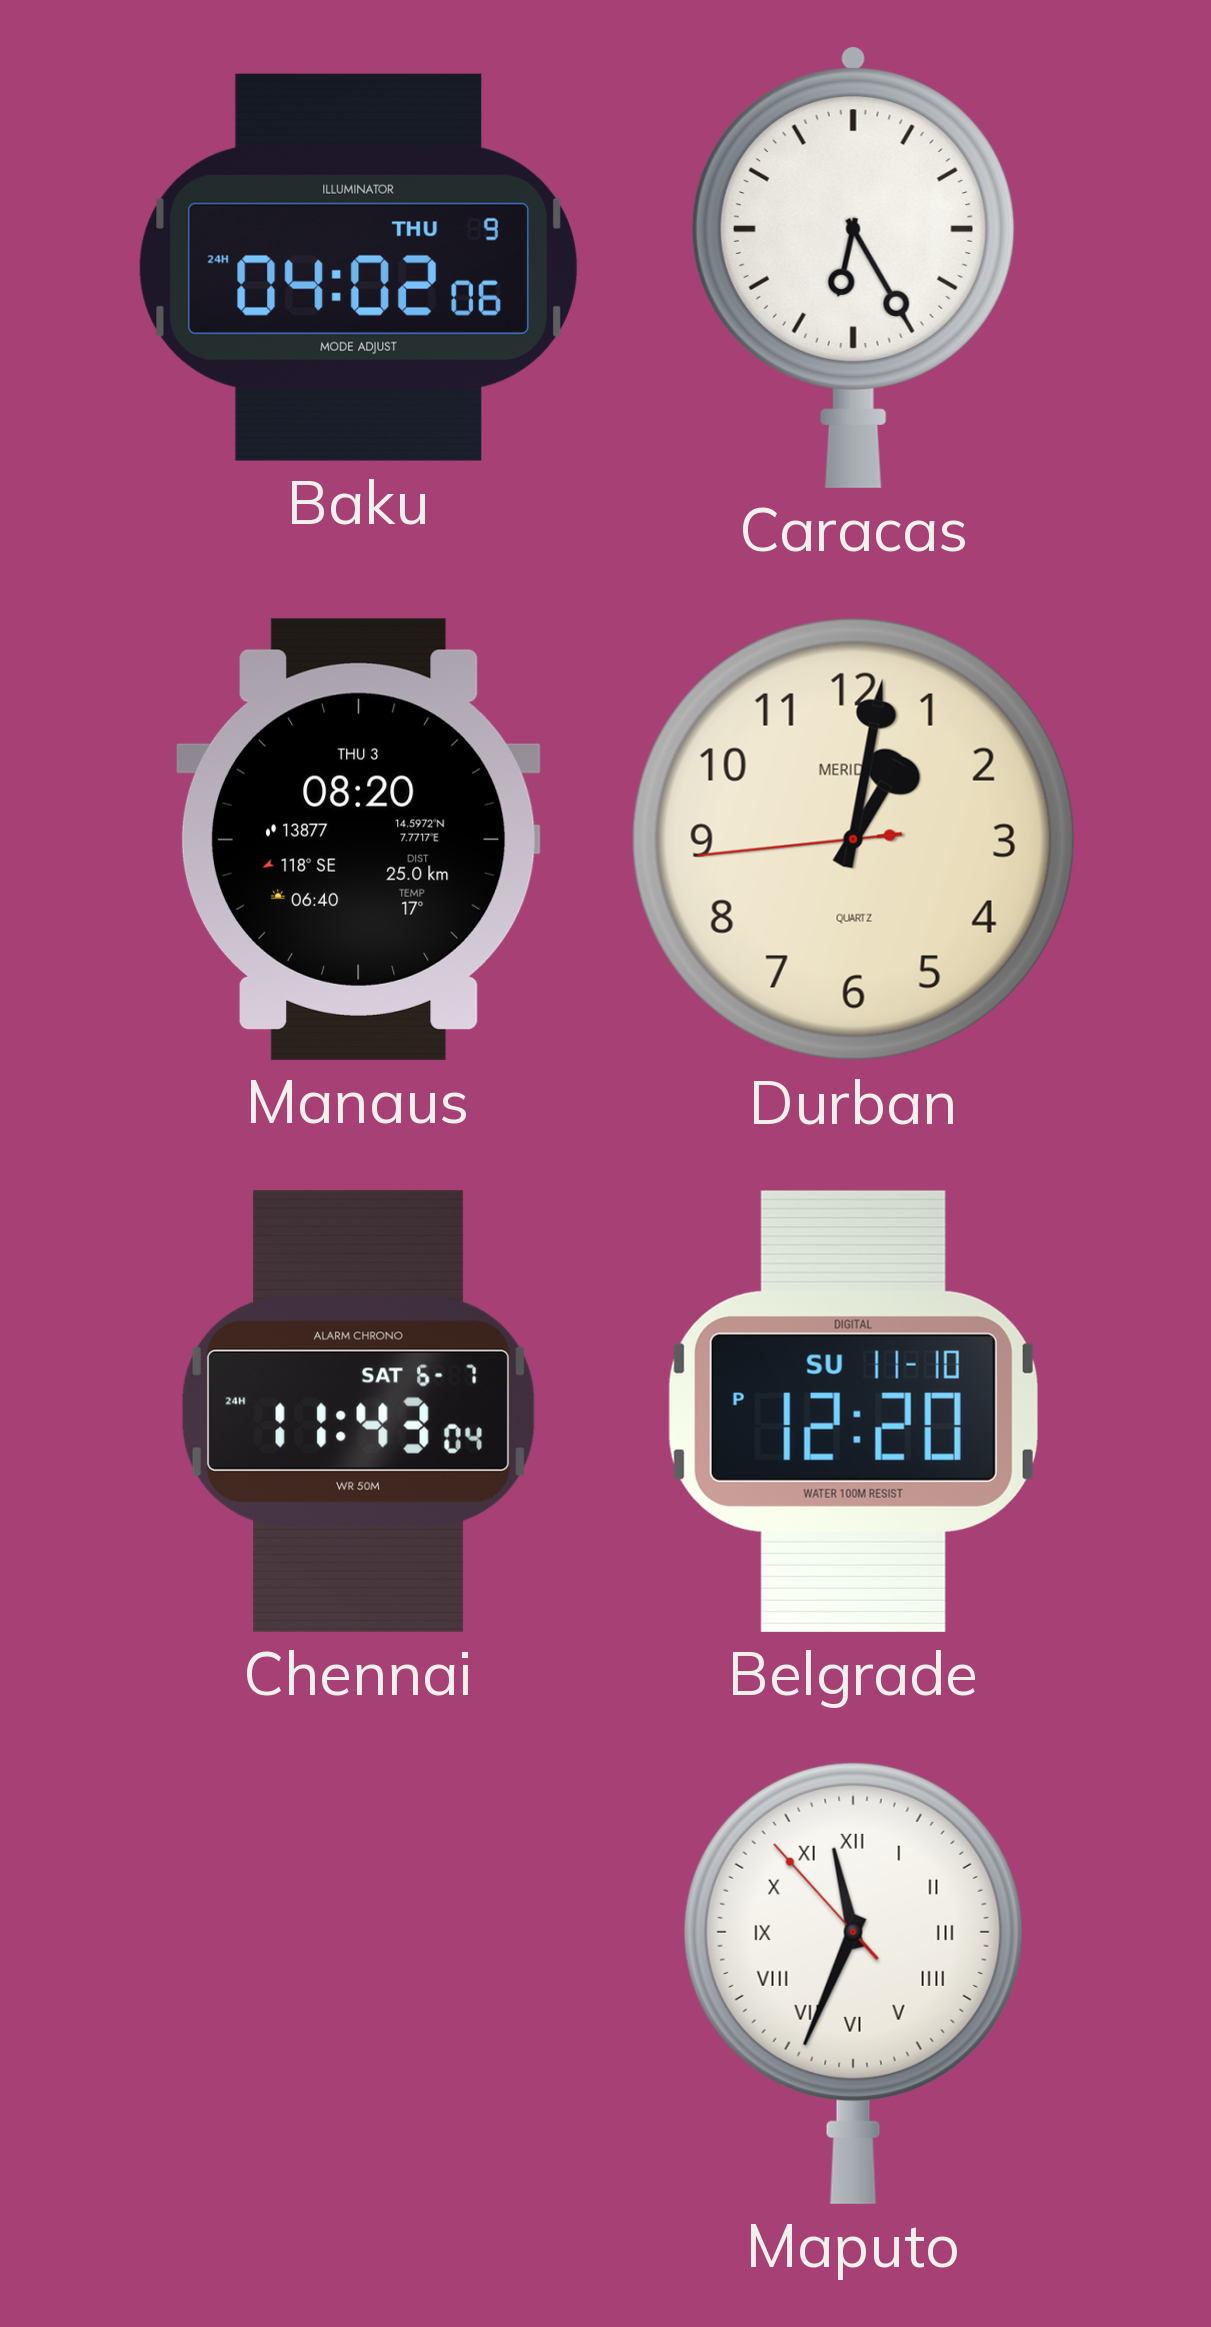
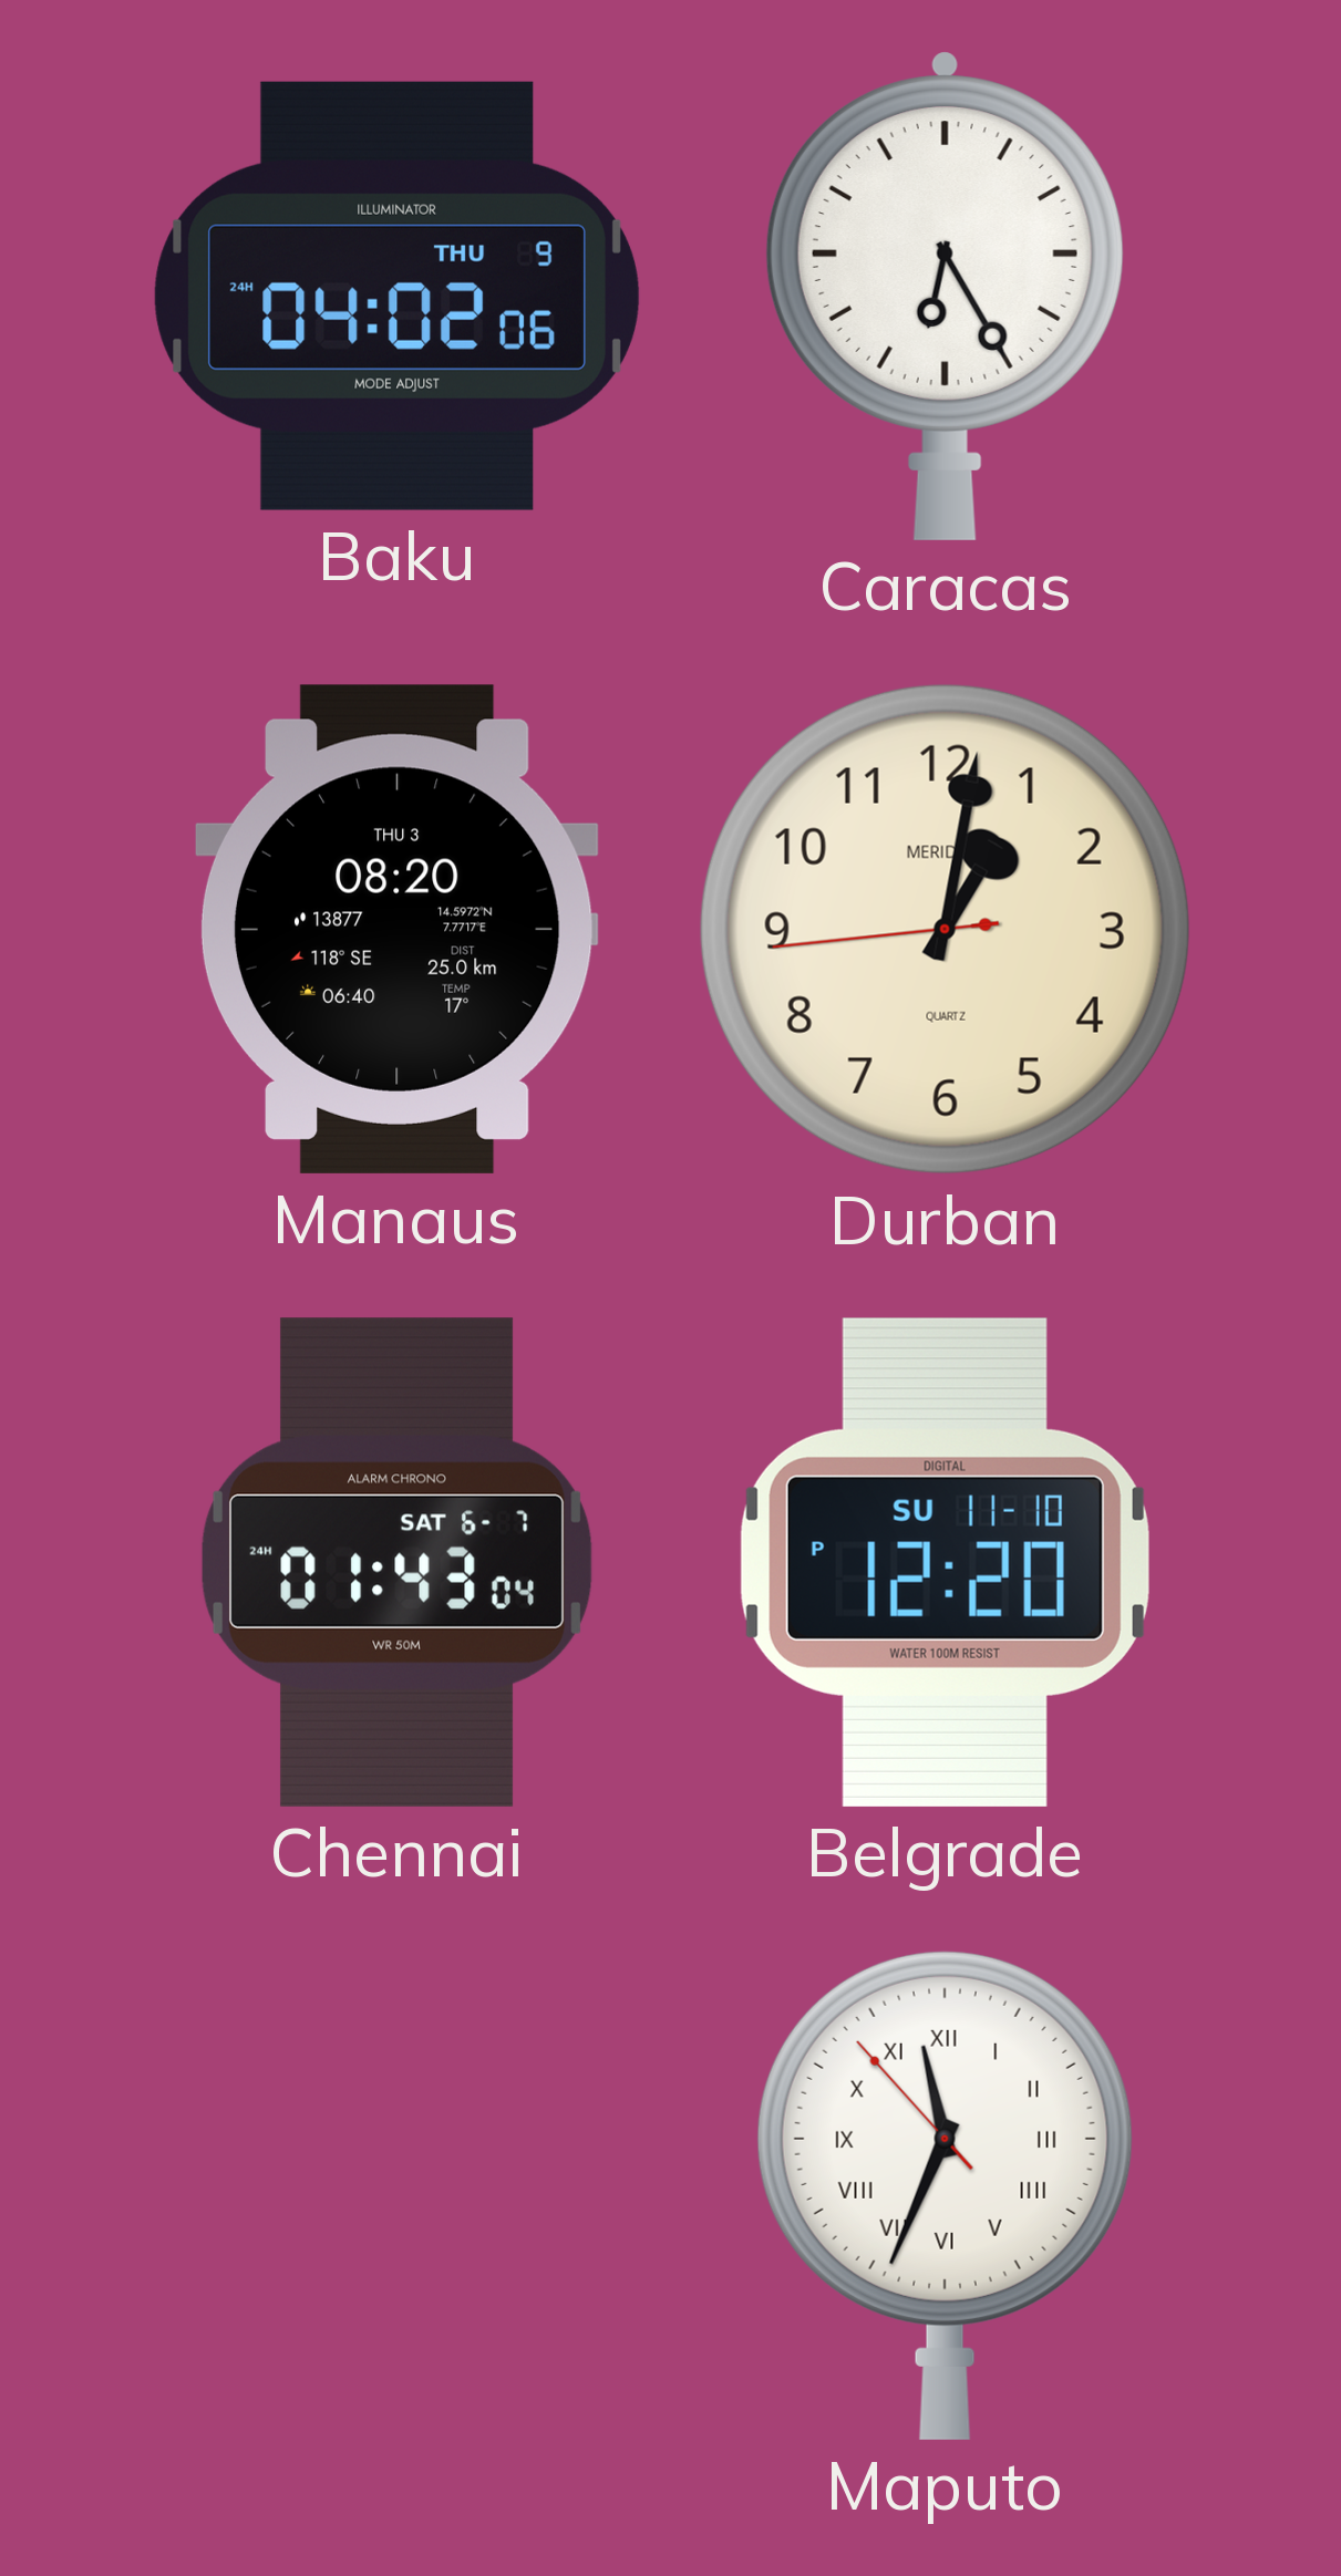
Chennai: 11:43 -> 01:43
